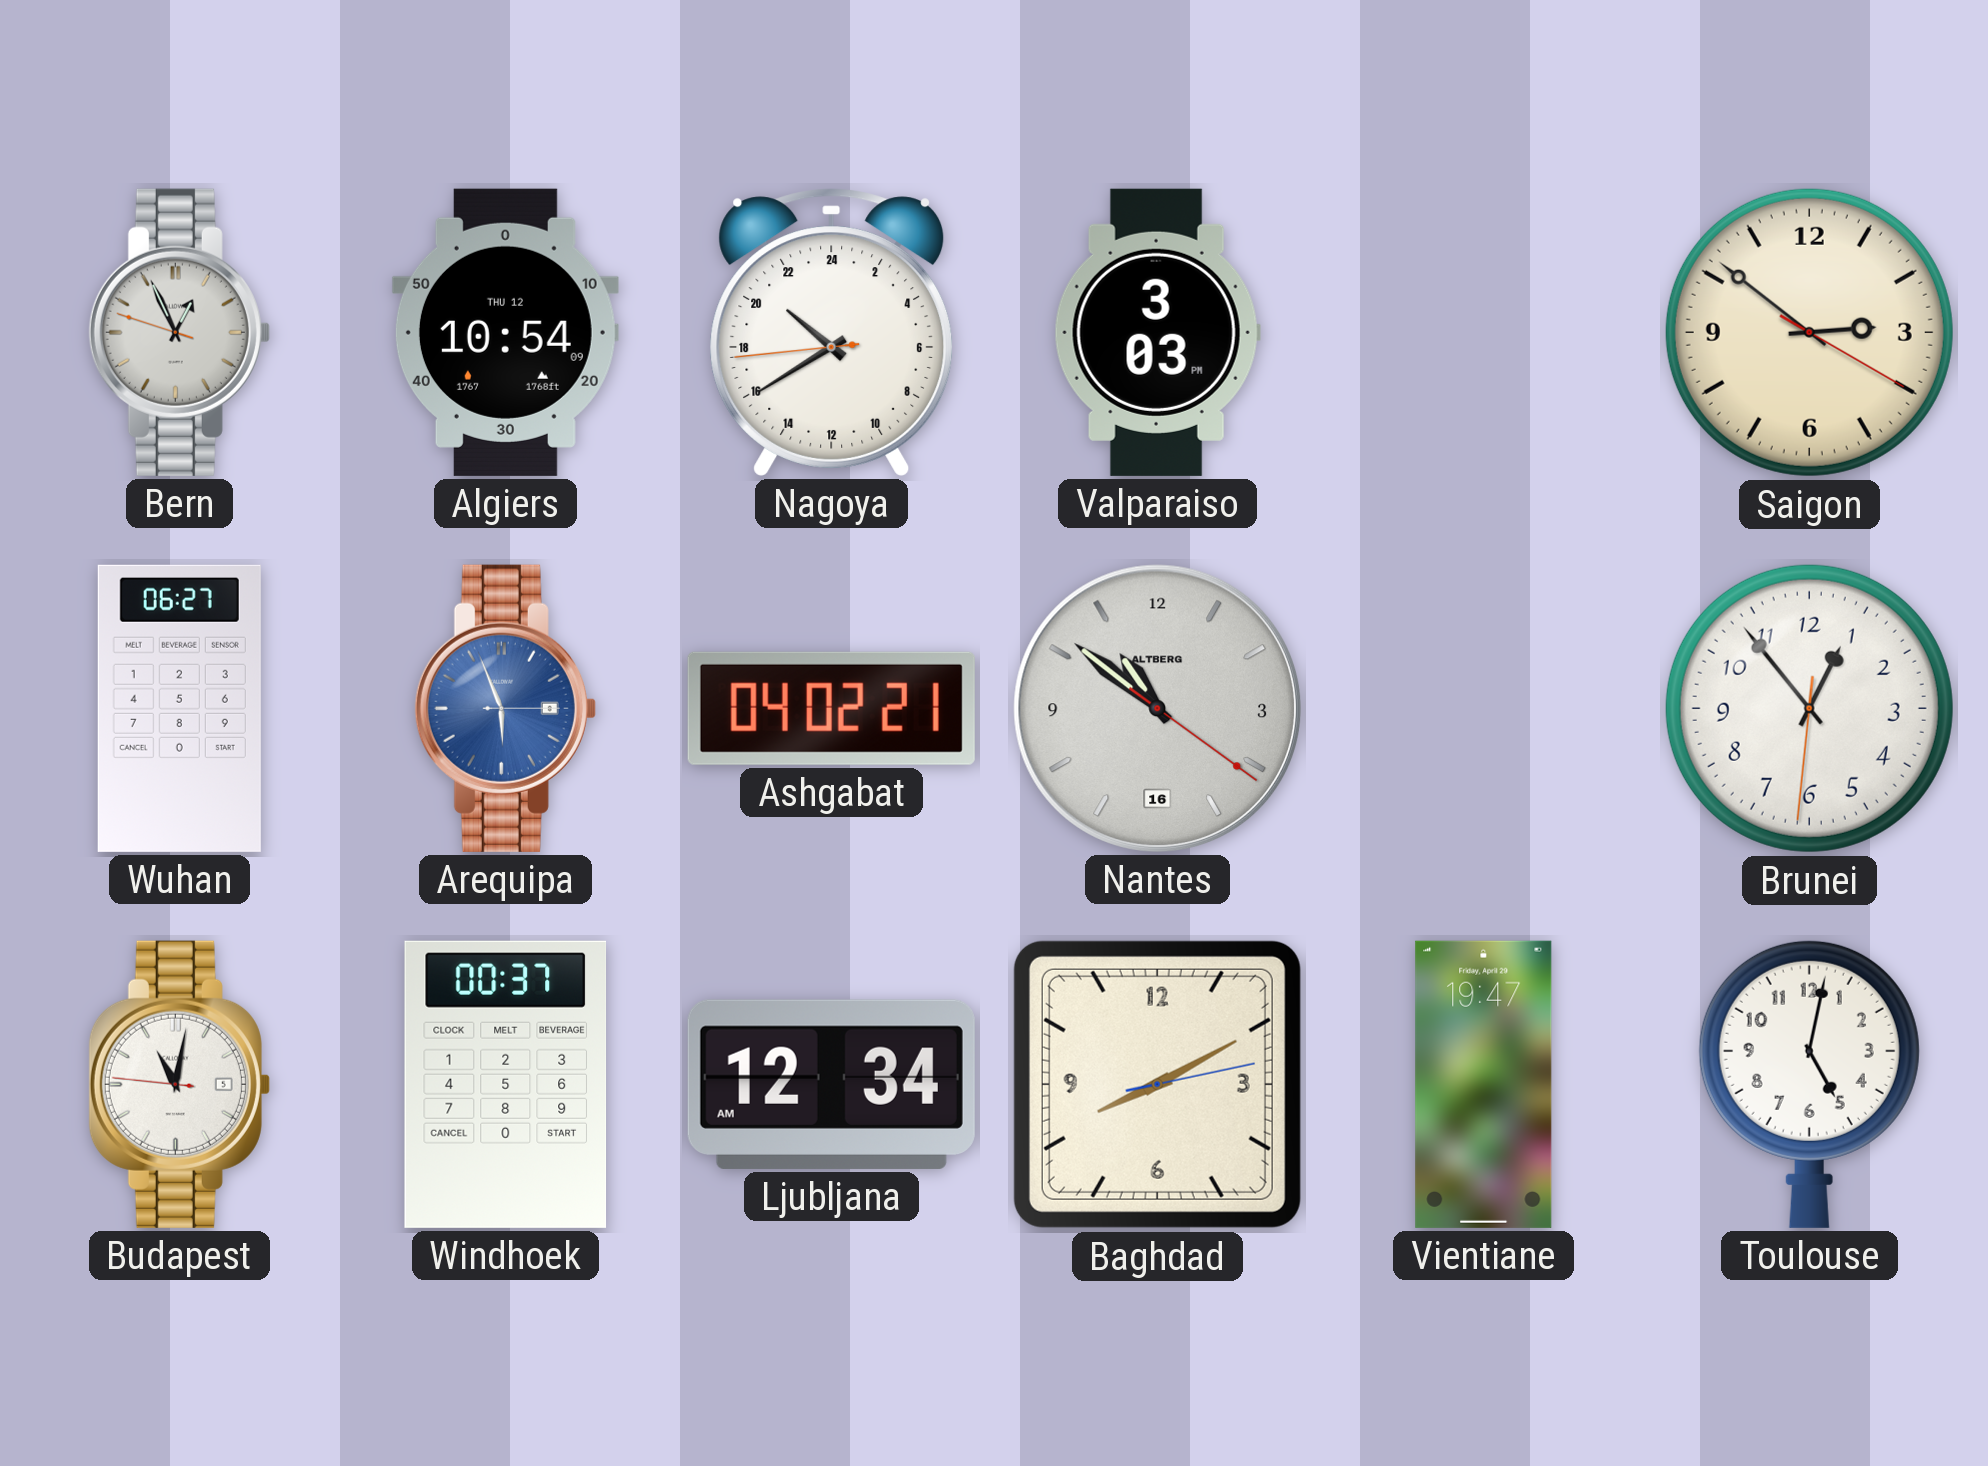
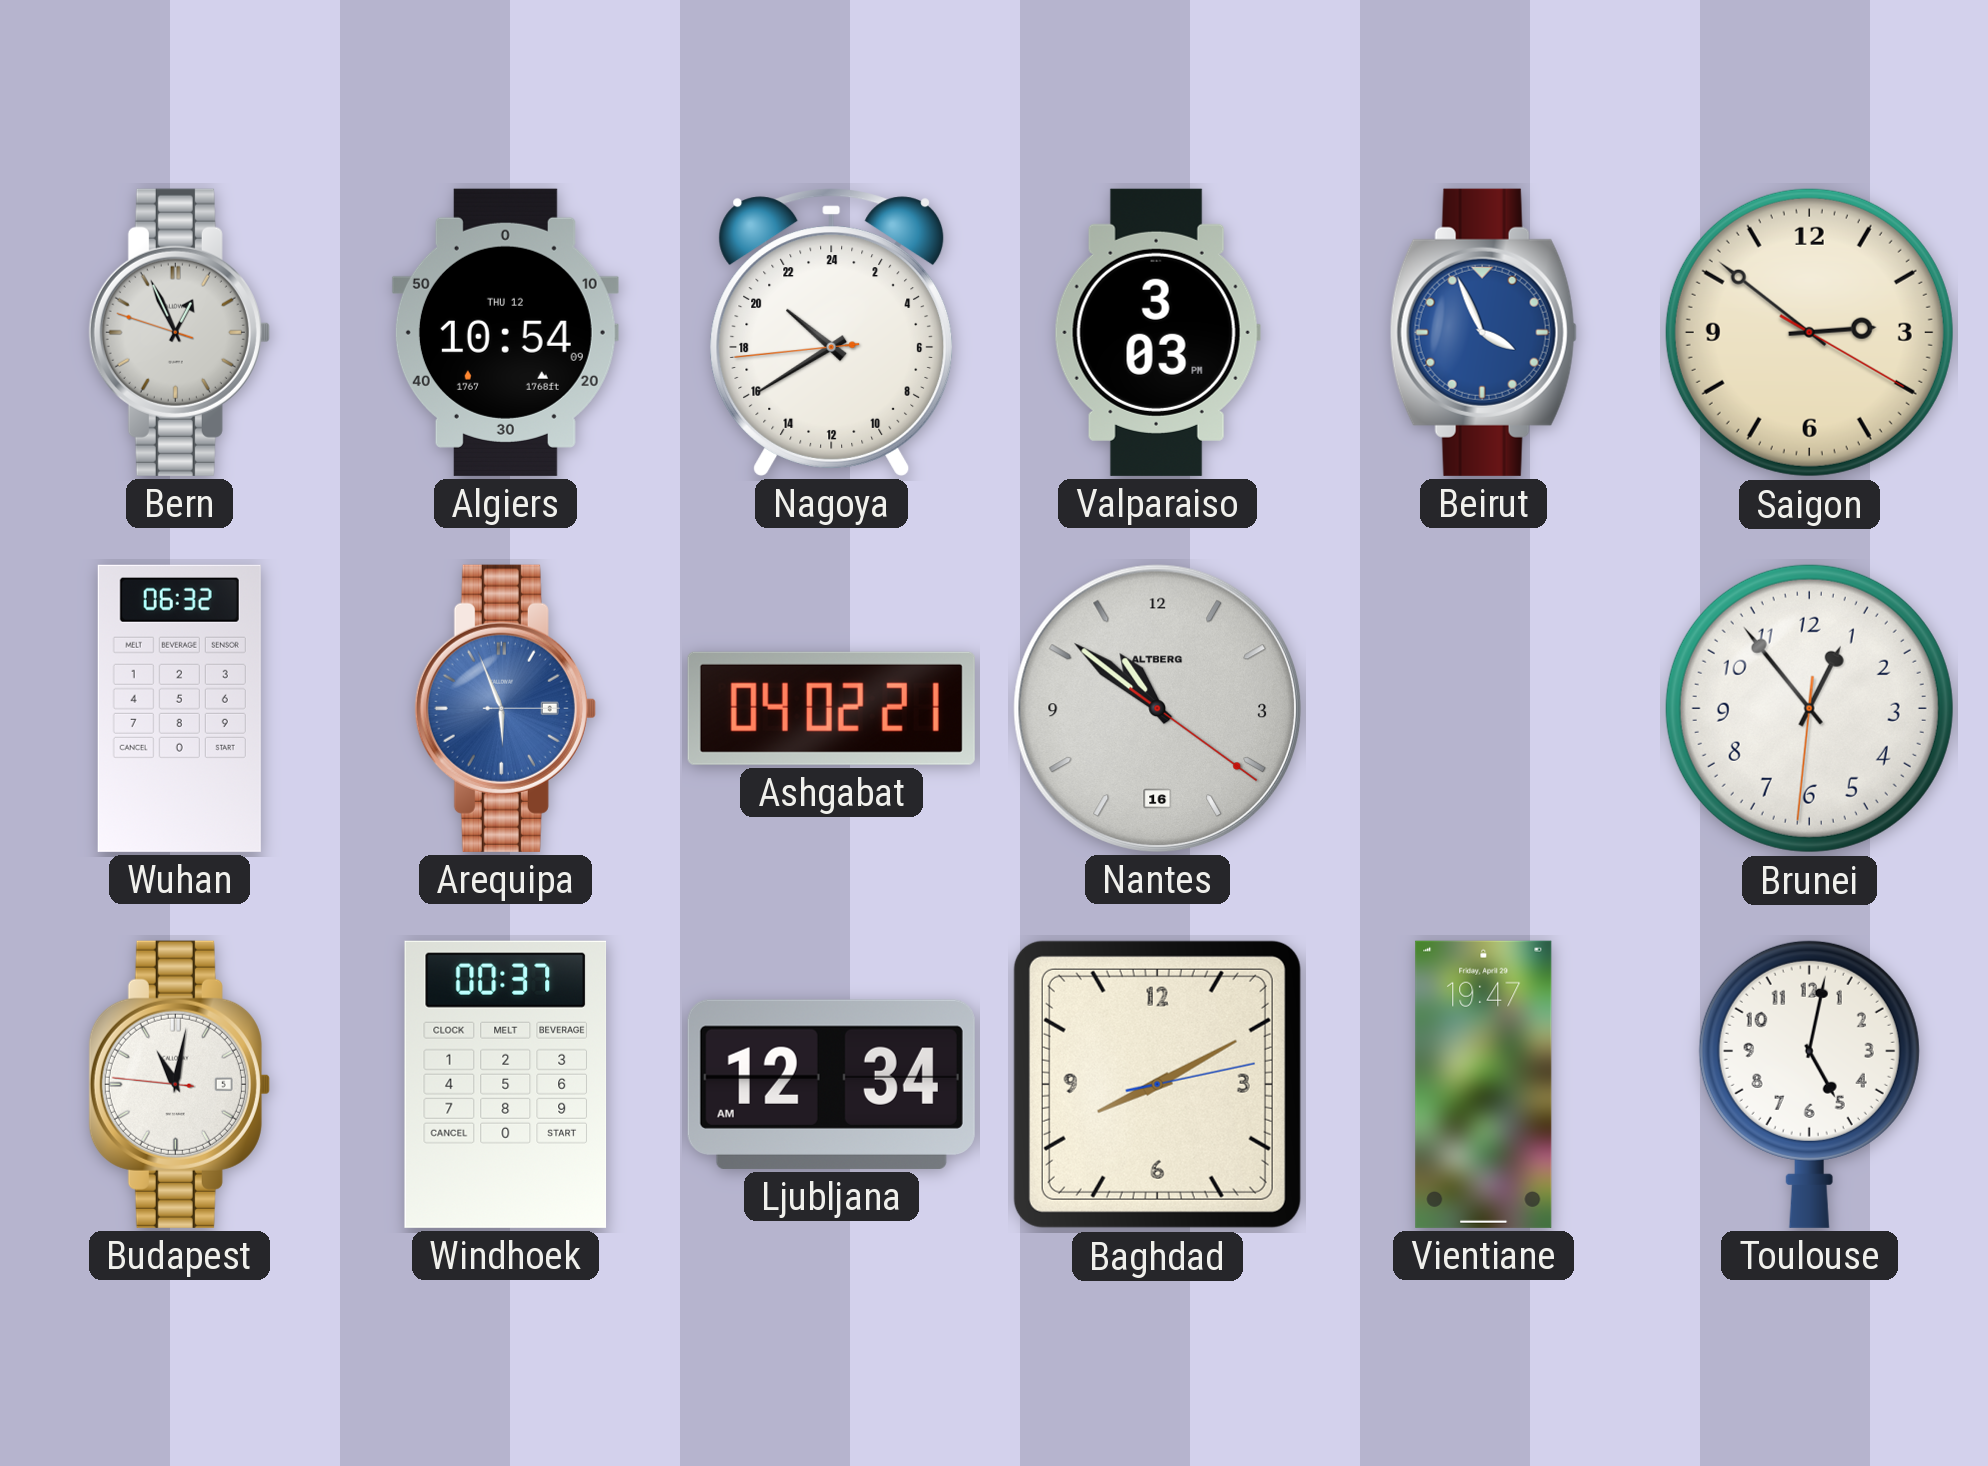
Beirut: none -> 3:56
Wuhan: 06:27 -> 06:32
